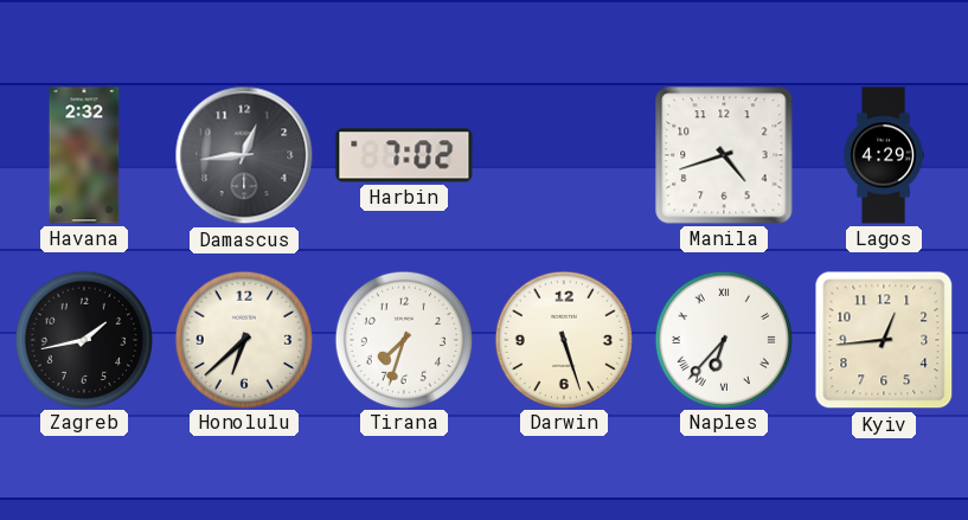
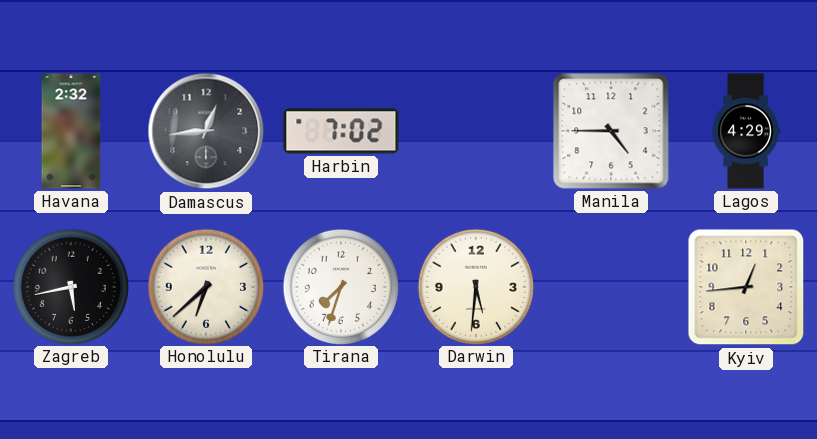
Manila: 4:42 -> 4:45
Zagreb: 1:43 -> 5:43
Darwin: 5:27 -> 5:31
Naples: 6:37 -> none
